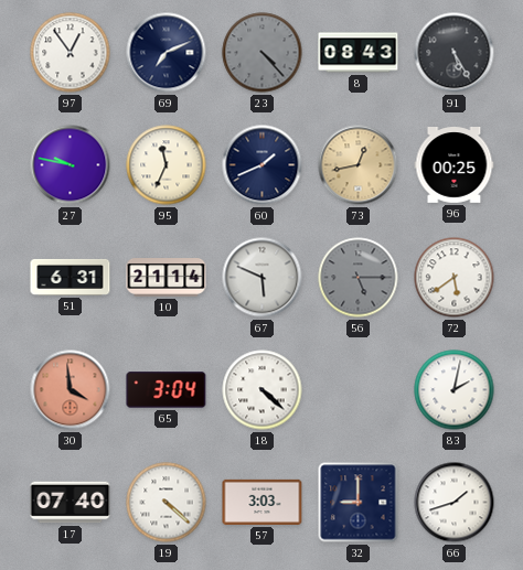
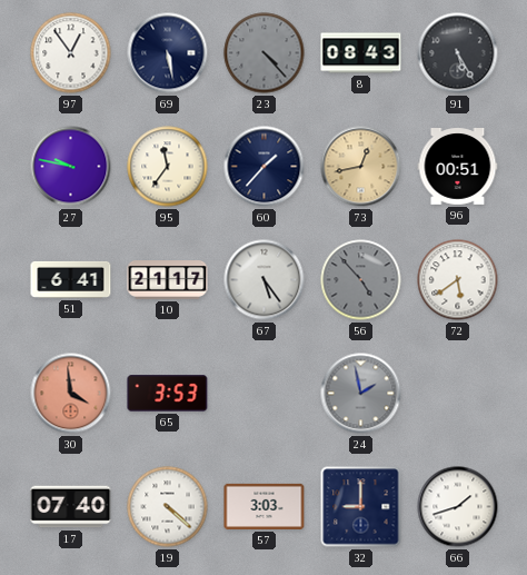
69: 7:11 -> 5:28
95: 11:34 -> 11:36
60: 1:41 -> 1:37
96: 00:25 -> 00:51
51: 6:31 -> 6:41
10: 21:14 -> 21:17
67: 5:49 -> 5:24
56: 5:15 -> 4:53
65: 3:04 -> 3:53
18: 4:22 -> none
24: none -> 1:58
83: 2:02 -> none
